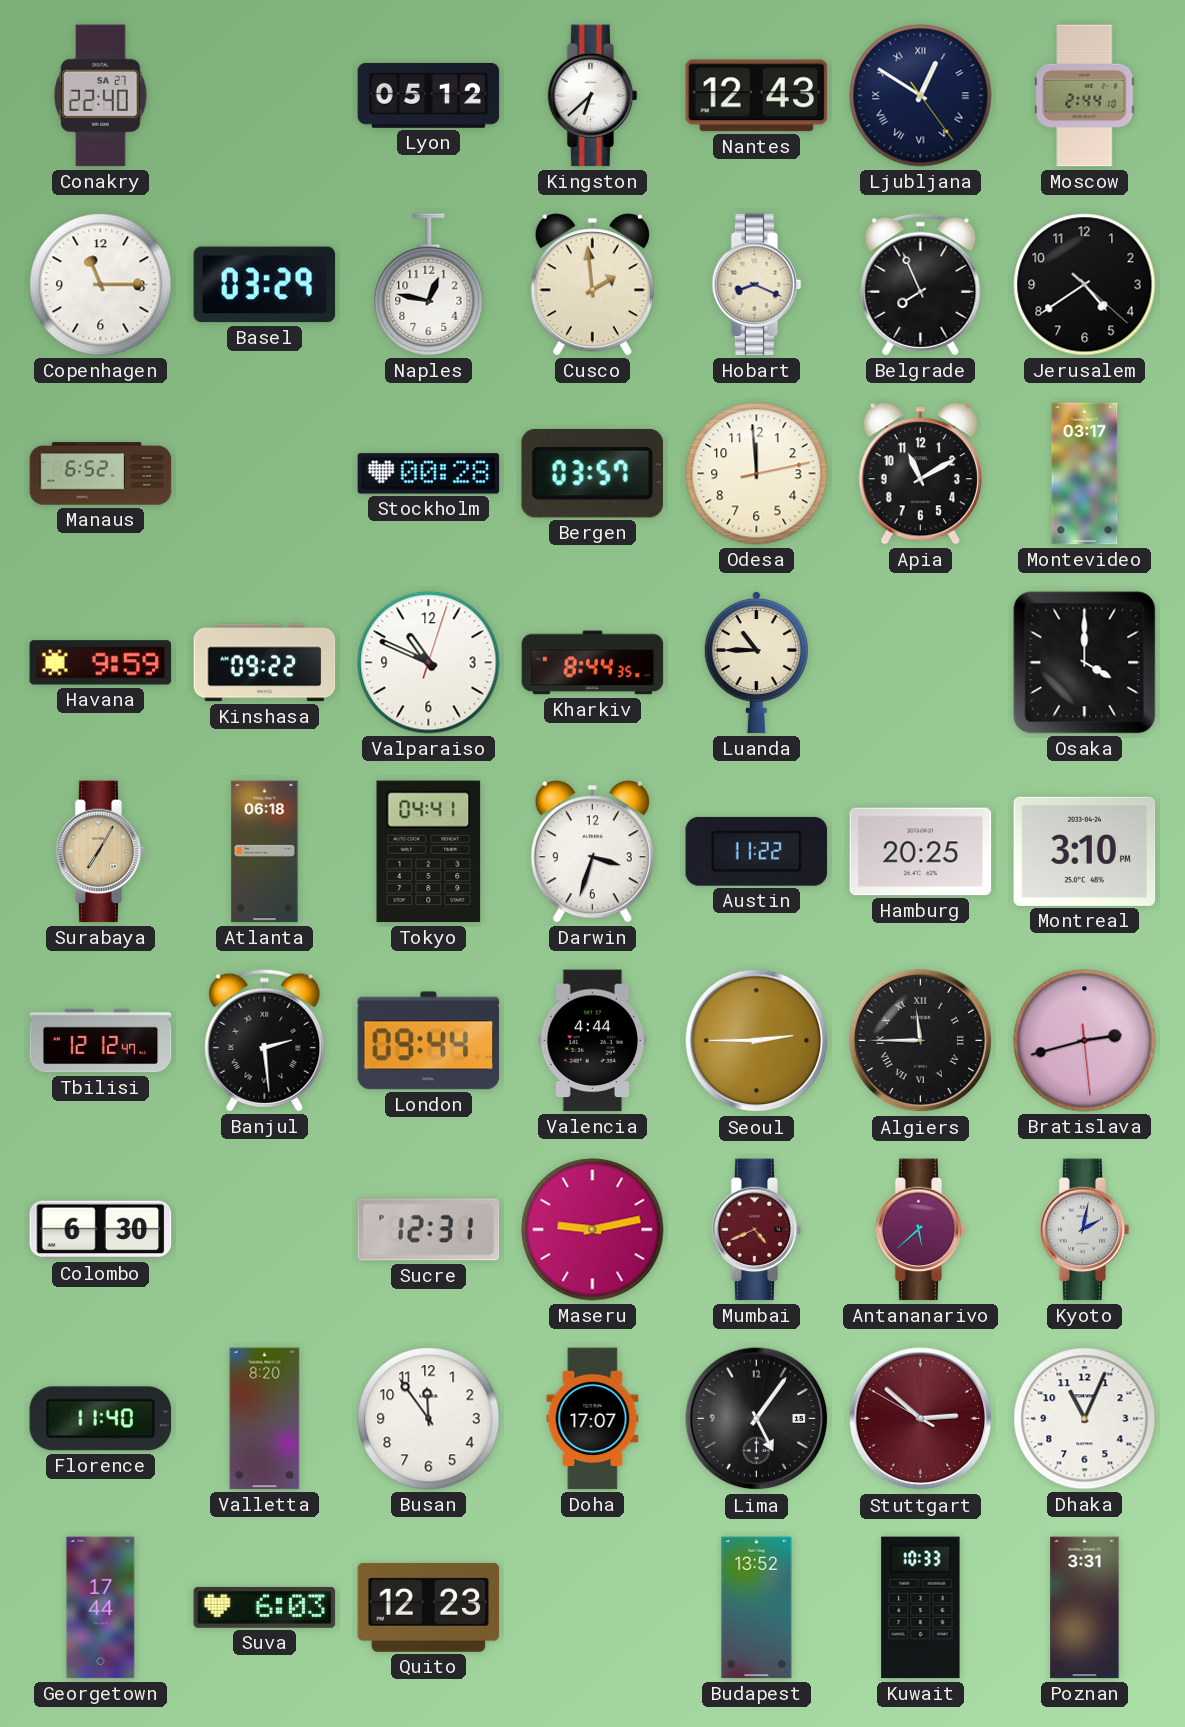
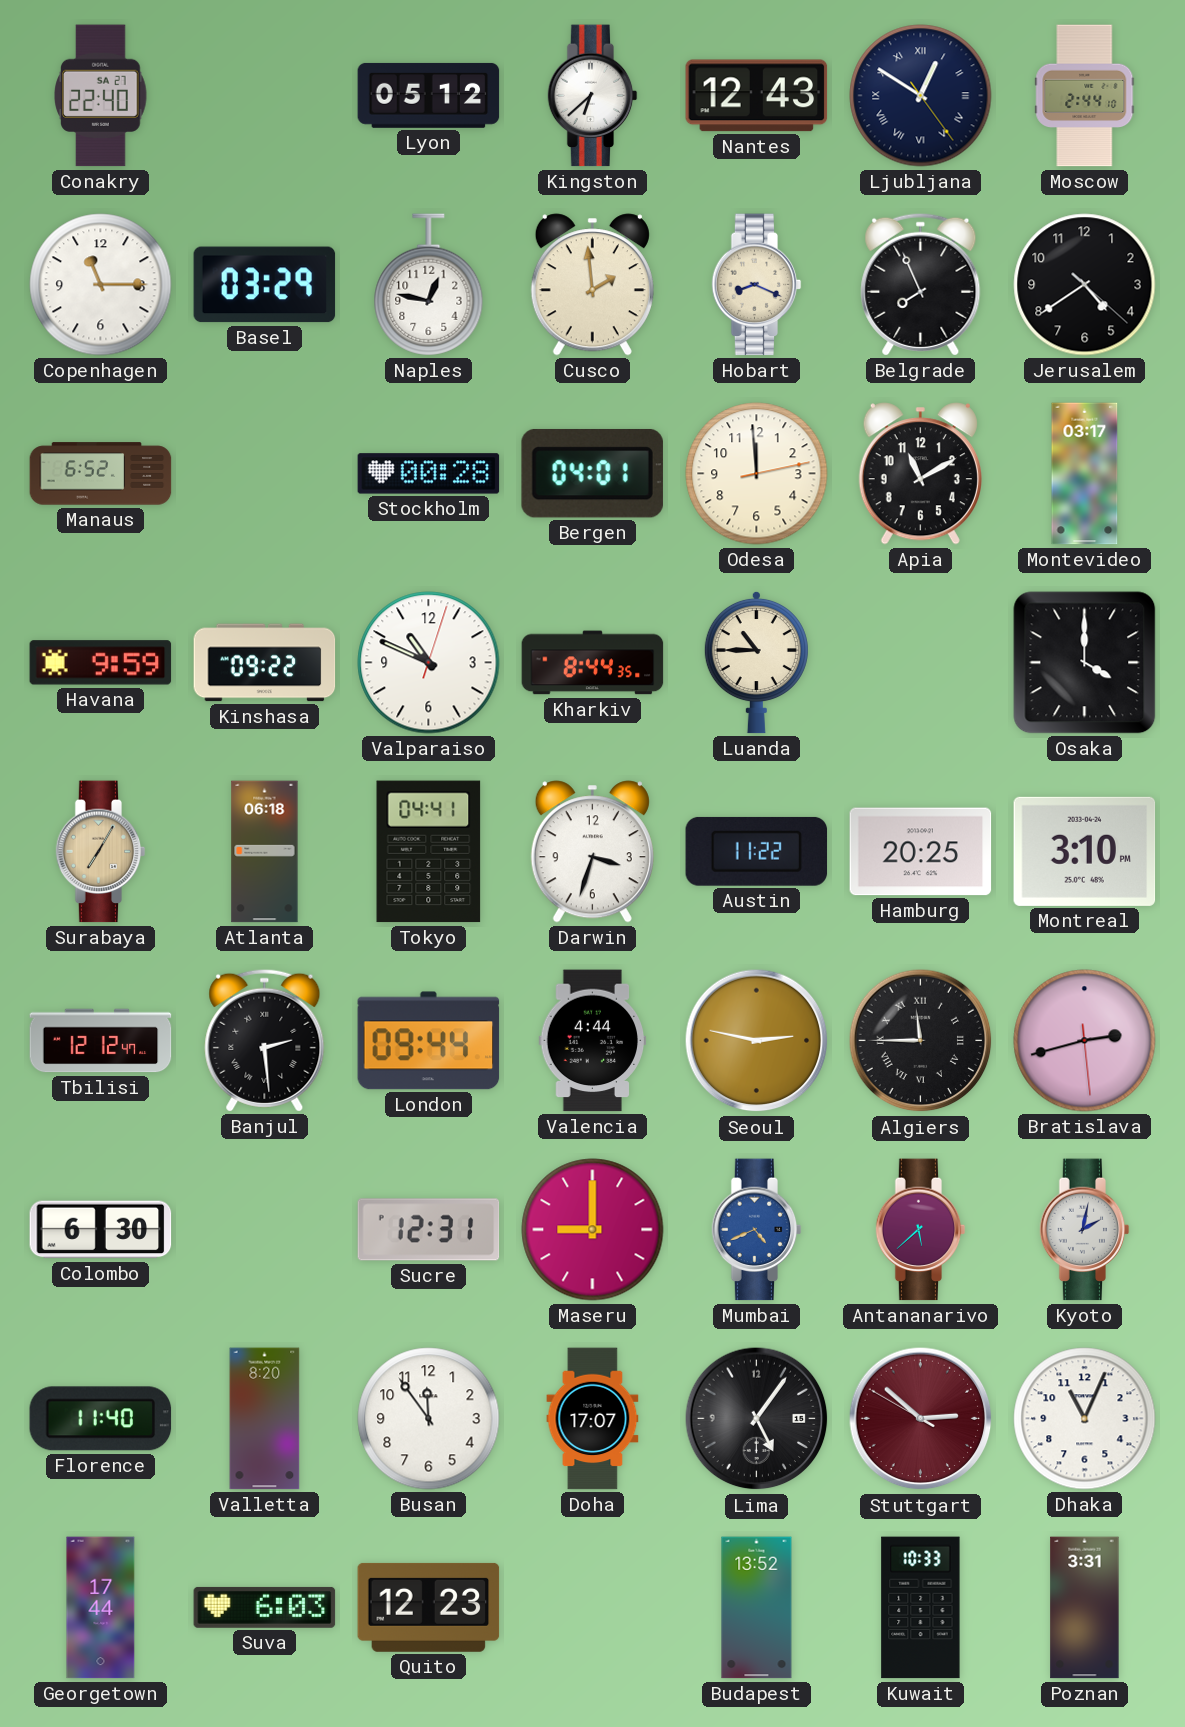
Bergen: 03:57 -> 04:01
Seoul: 2:45 -> 2:47
Maseru: 9:13 -> 9:00
Mumbai dial: burgundy -> blue
